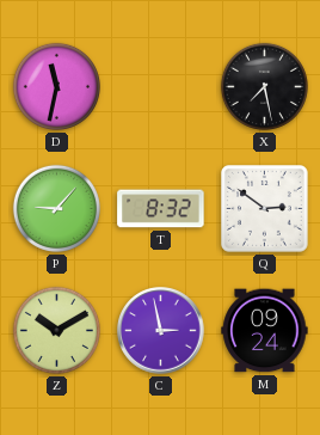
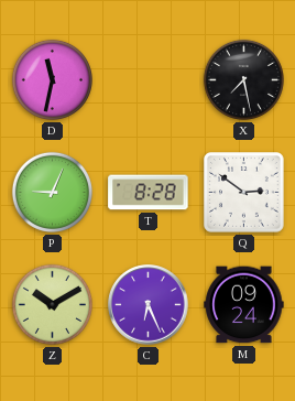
P: 9:07 -> 9:04
T: 8:32 -> 8:28
C: 2:58 -> 6:26
